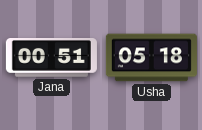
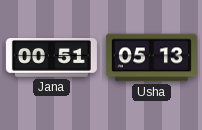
Usha: 05:18 -> 05:13
